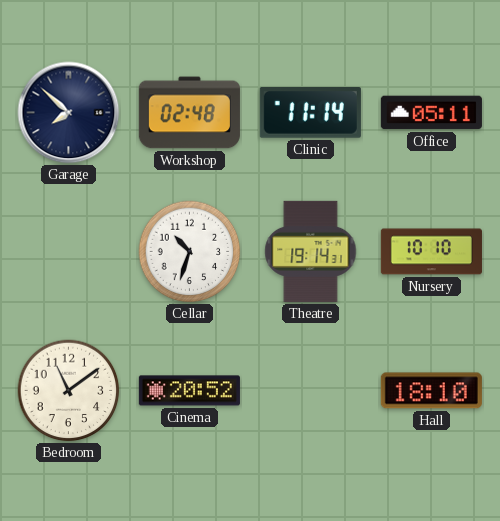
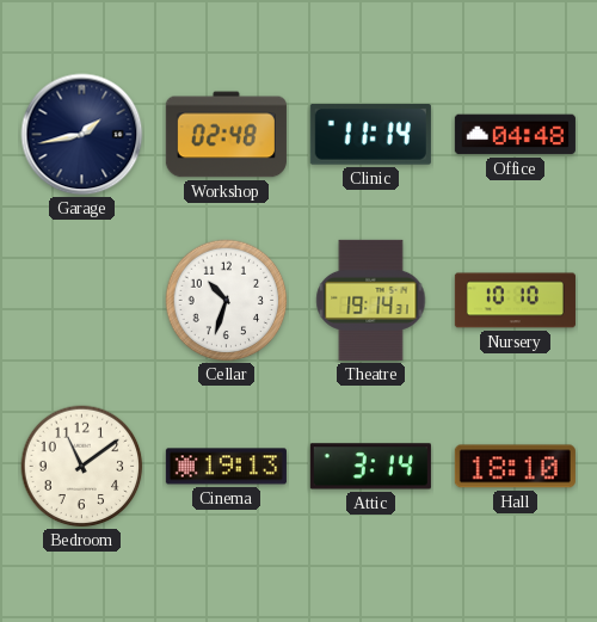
Garage: 7:52 -> 1:43
Office: 05:11 -> 04:48
Cinema: 20:52 -> 19:13
Attic: none -> 3:14
